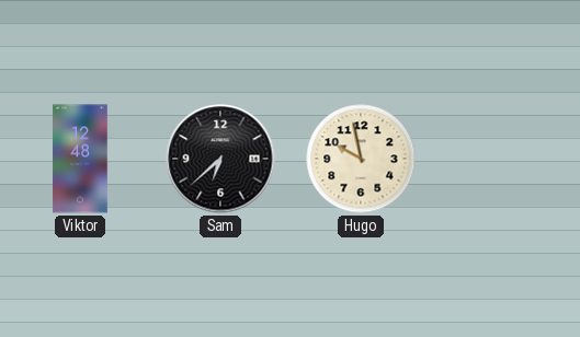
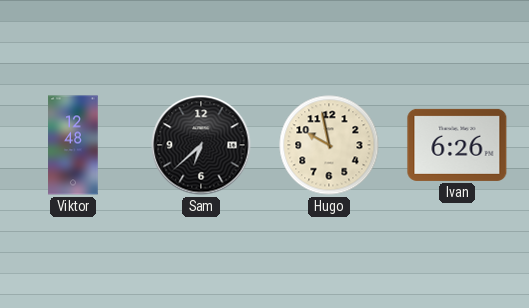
Ivan: none -> 6:26
